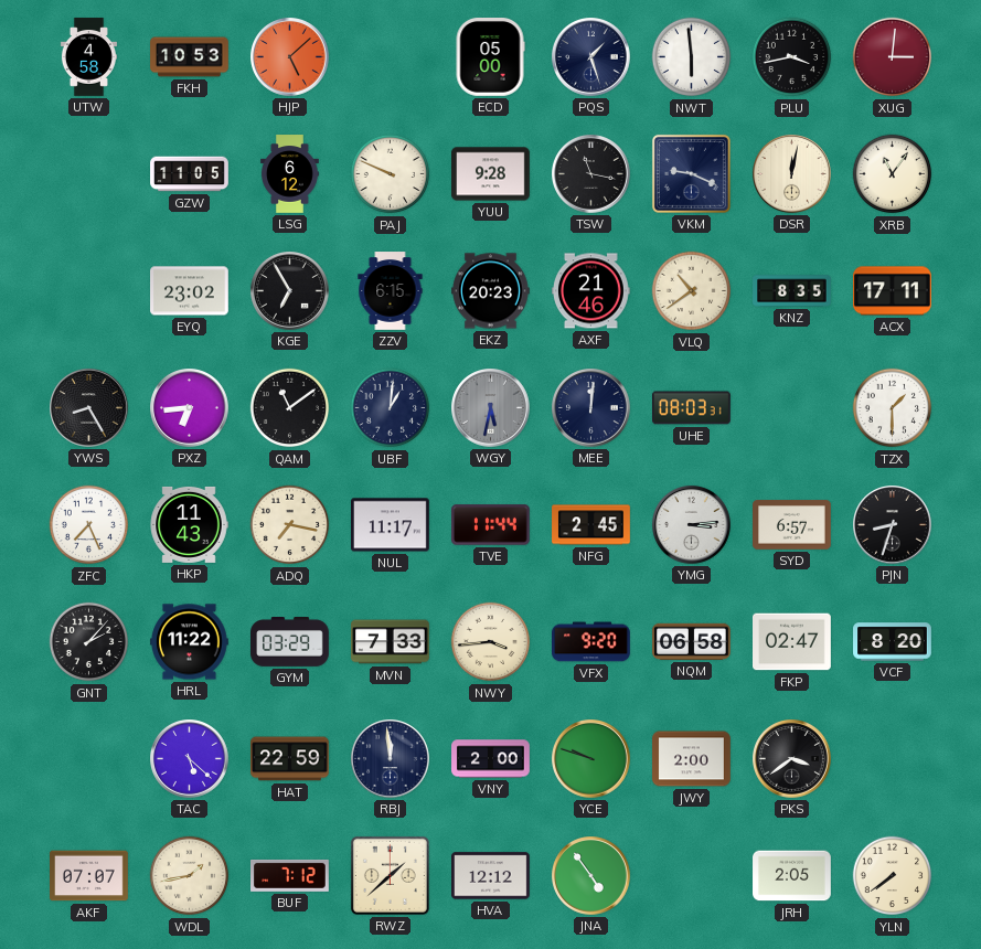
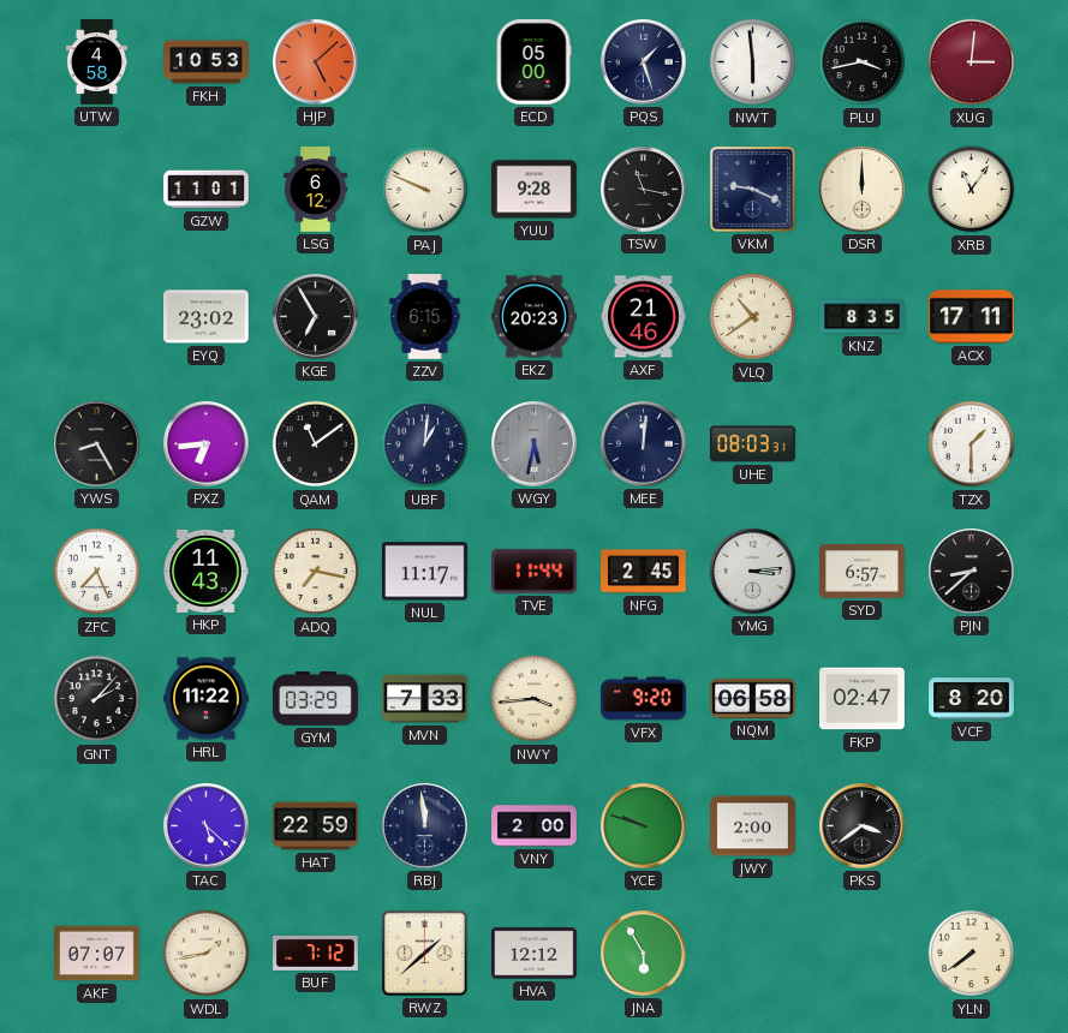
GZW: 11:05 -> 11:01
DSR: 12:02 -> 12:00
PJN: 8:33 -> 8:38
JNA: 4:54 -> 5:55
JRH: 2:05 -> none
